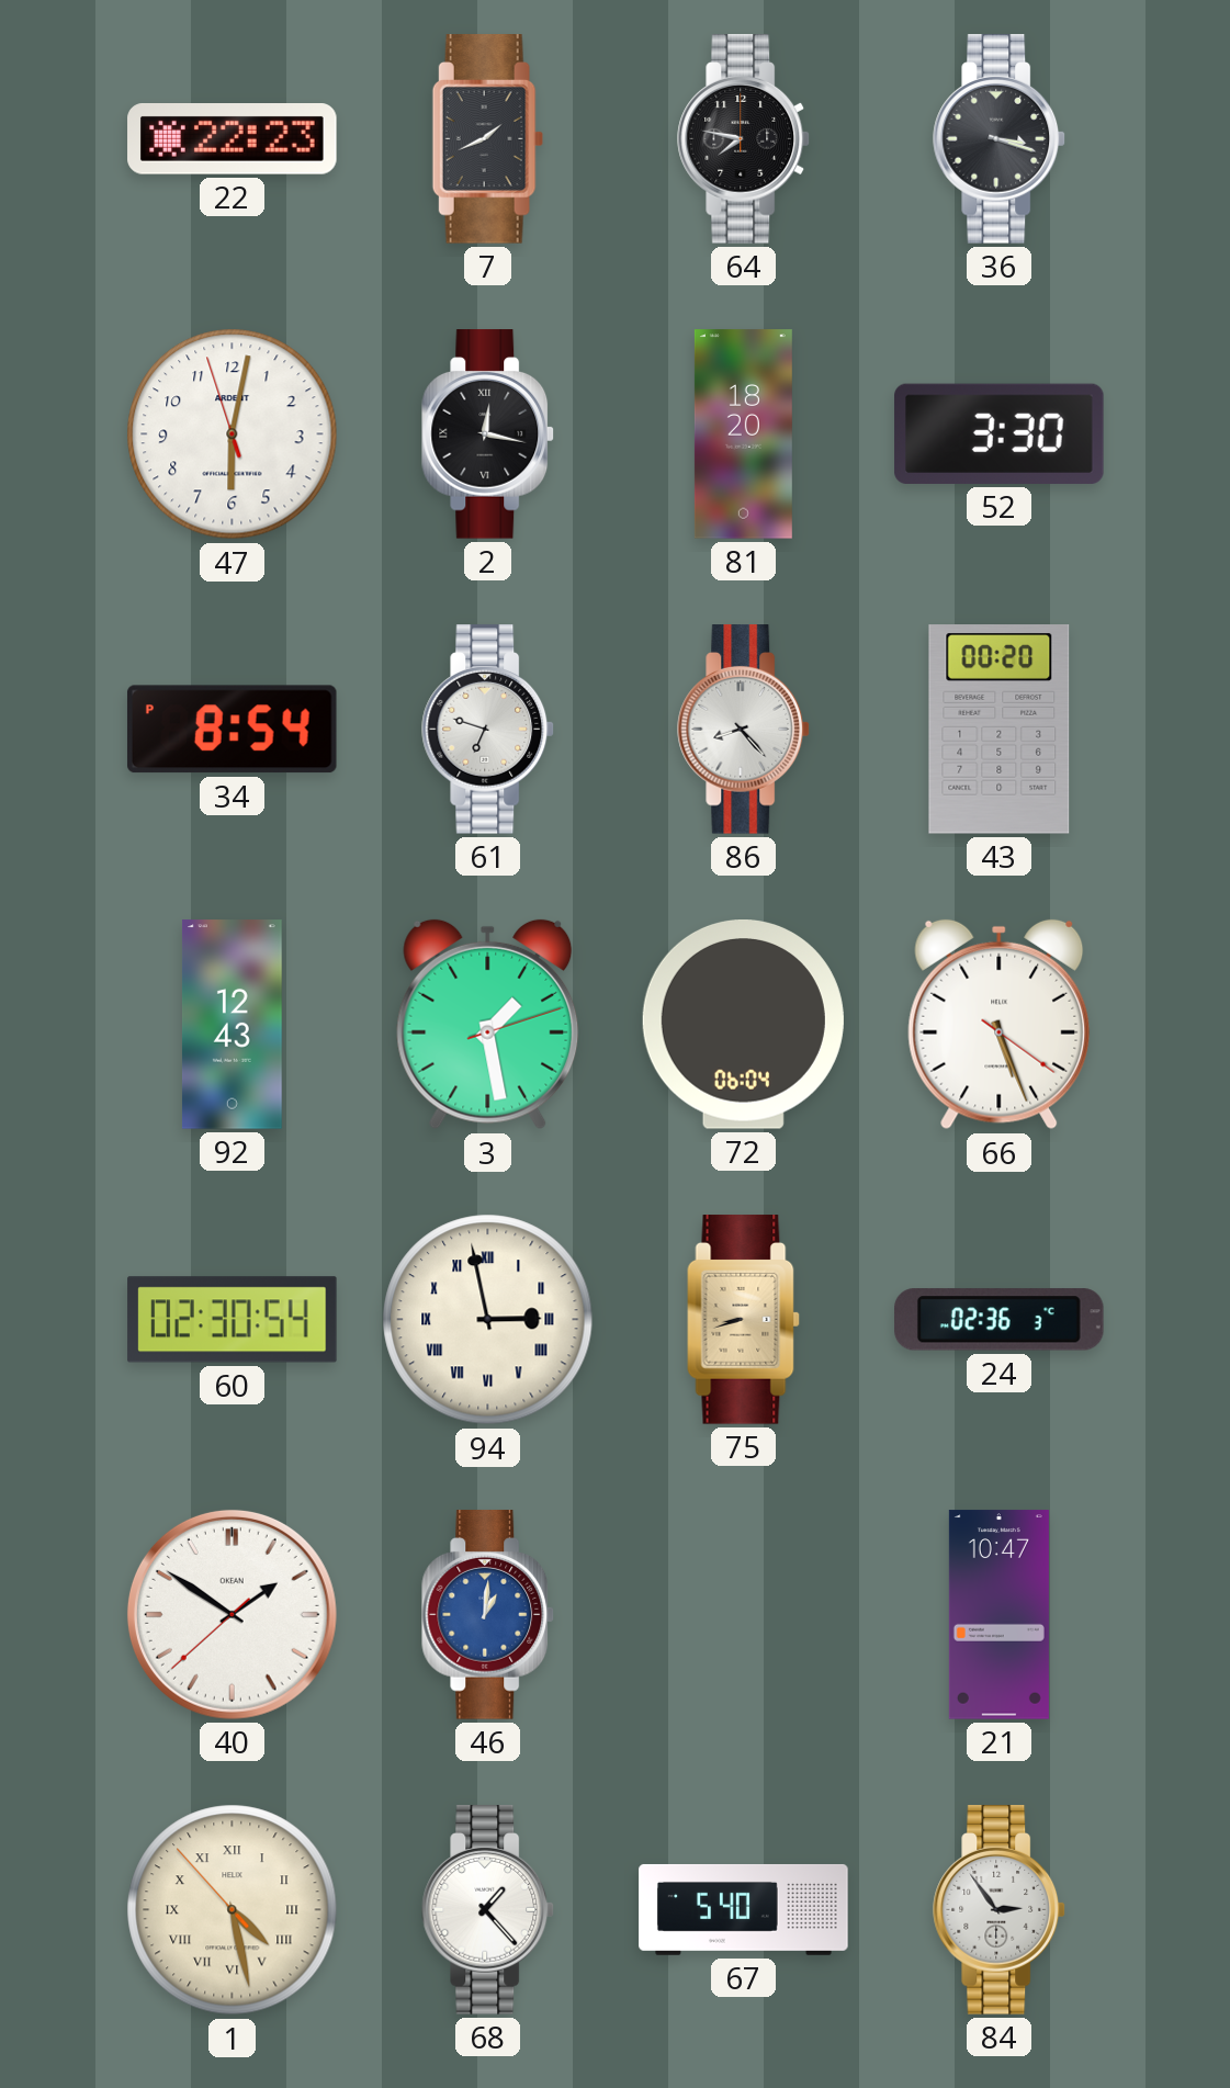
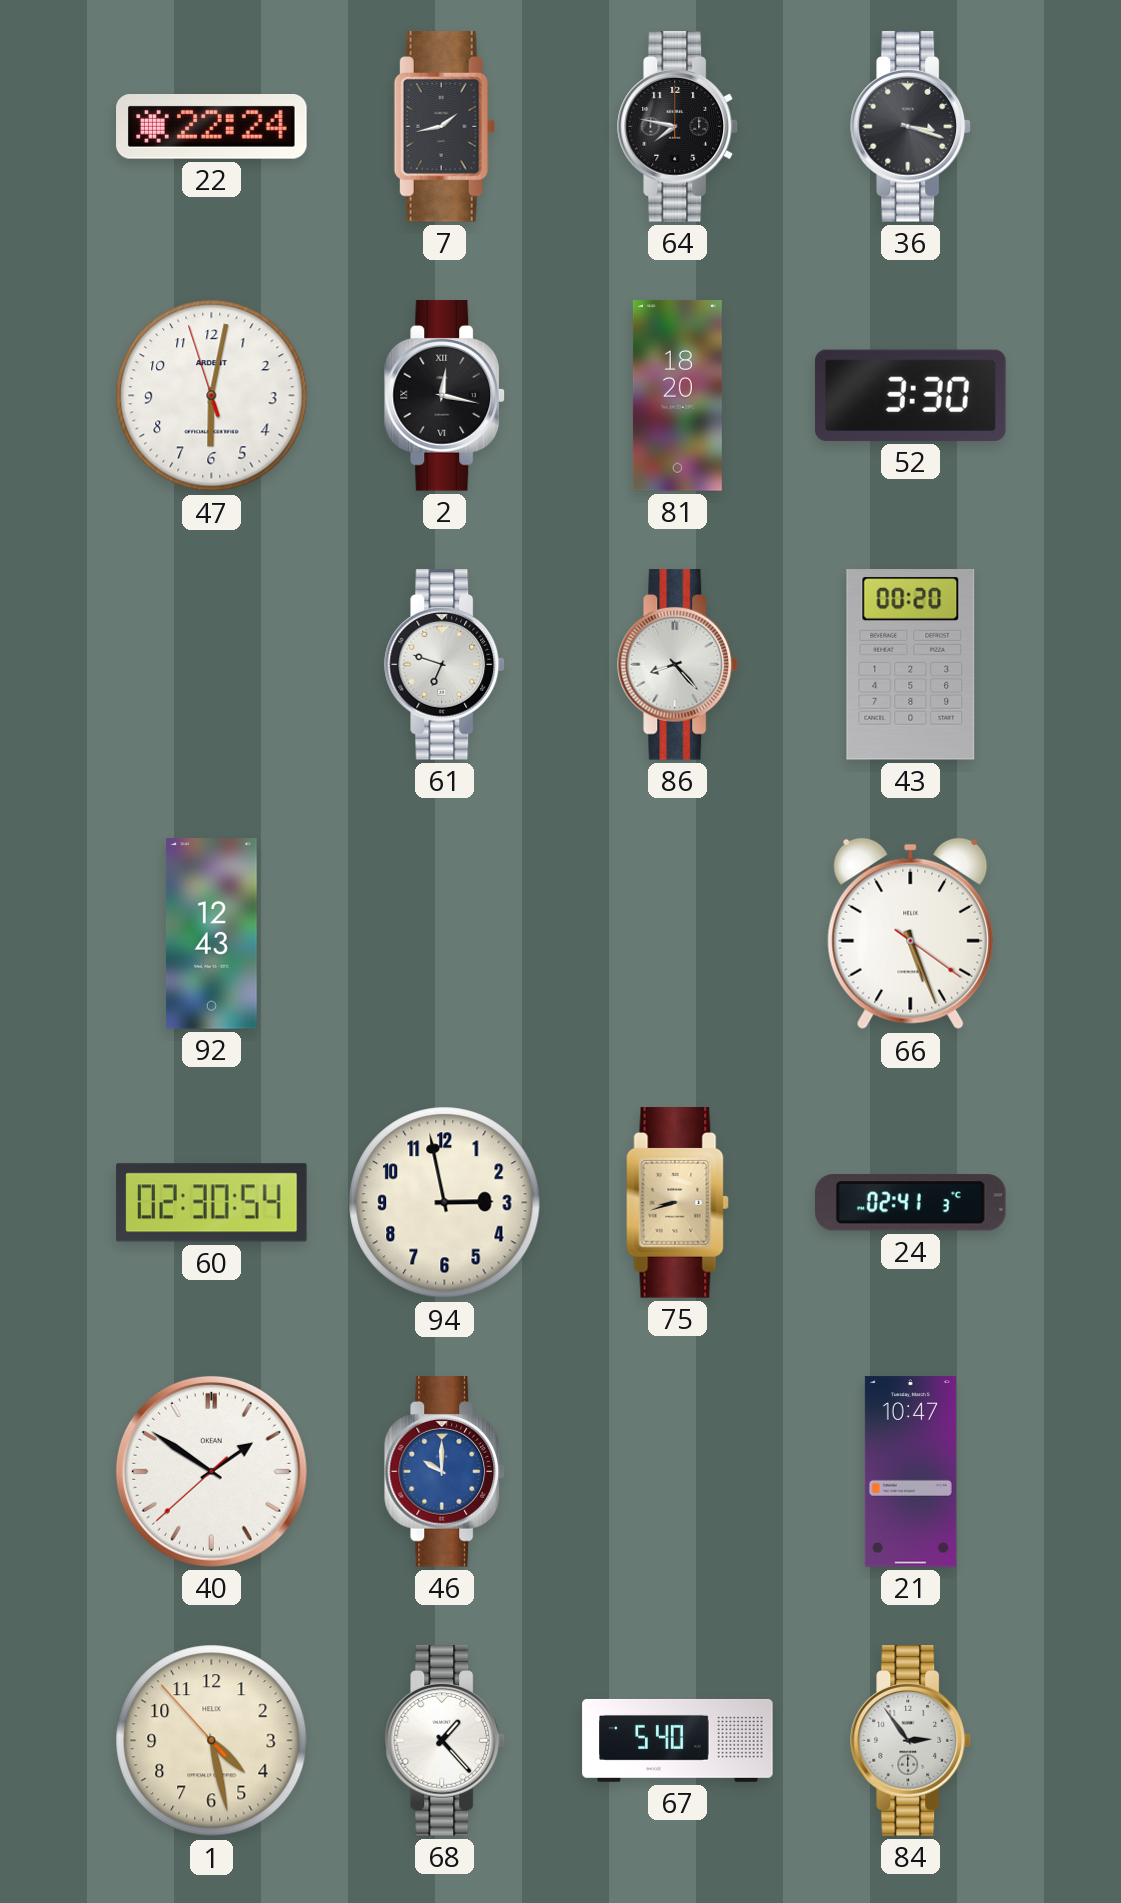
22: 22:23 -> 22:24
7: 1:41 -> 1:43
34: 8:54 -> none
3: 1:28 -> none
72: 06:04 -> none
94 numerals: Roman -> Arabic
24: 02:36 -> 02:41
46: 1:01 -> 10:00
1 numerals: Roman -> Arabic
